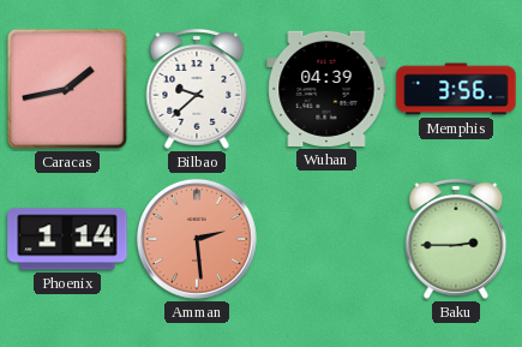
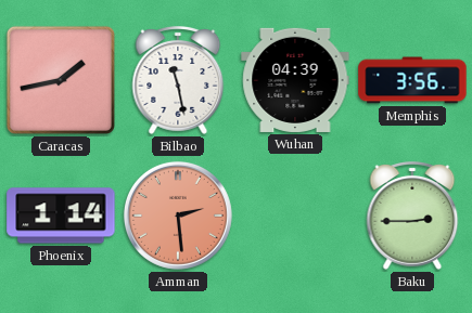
Bilbao: 9:38 -> 11:28
